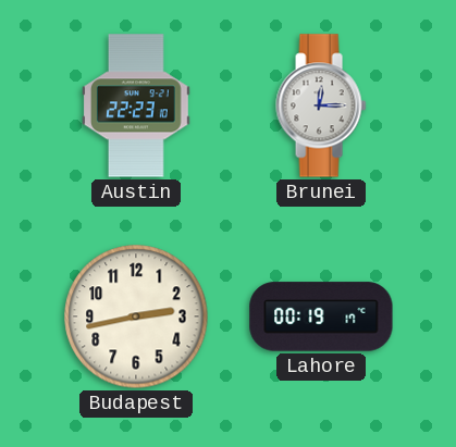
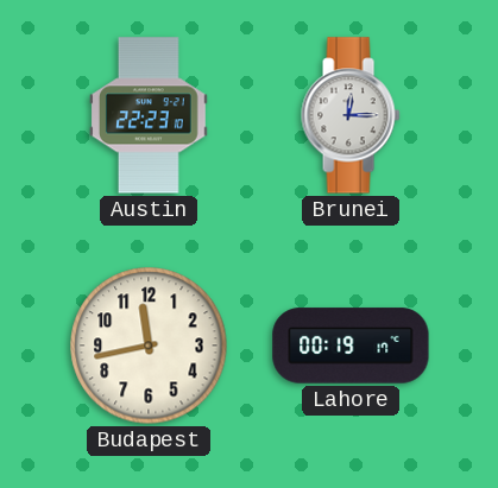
Budapest: 2:43 -> 11:43
